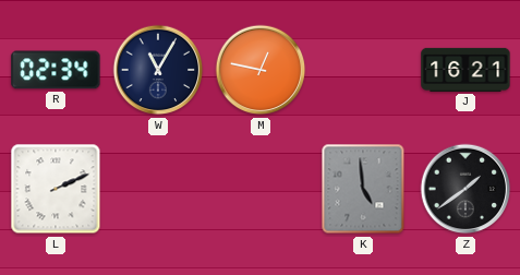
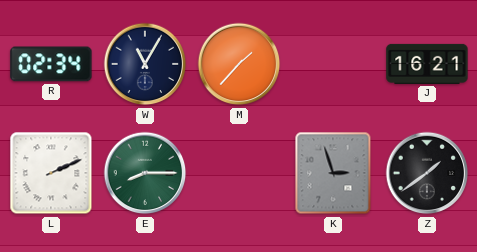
M: 12:47 -> 1:37
E: none -> 8:15
K: 4:59 -> 2:57
